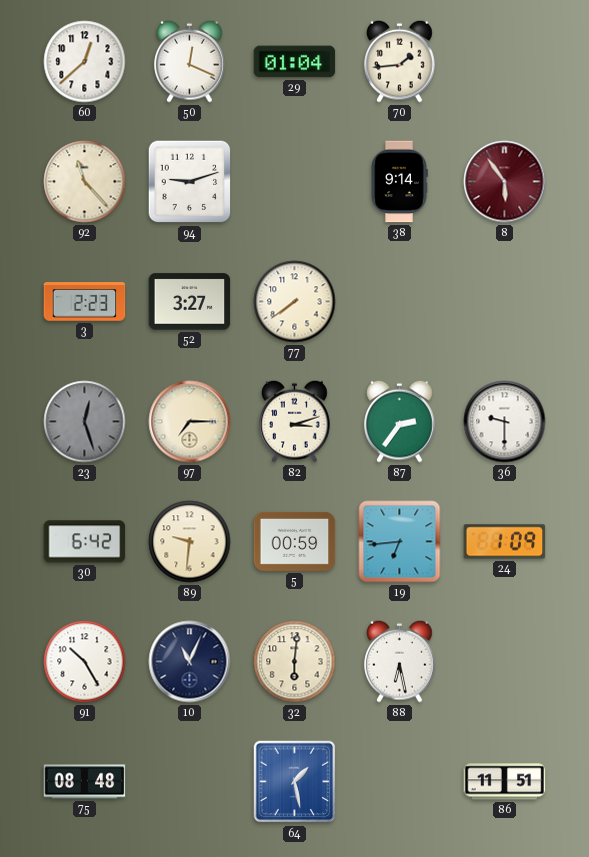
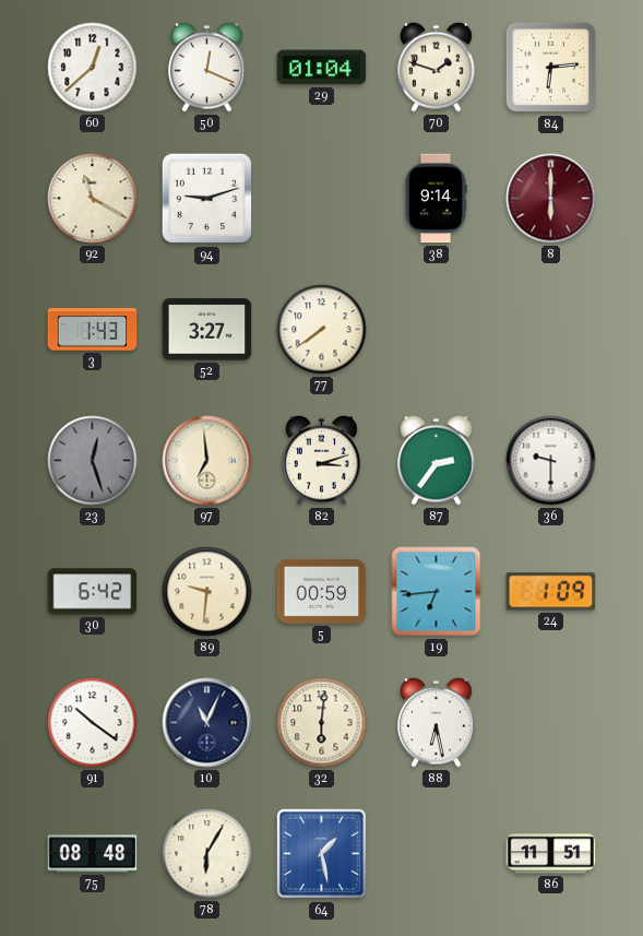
70: 1:44 -> 1:48
84: none -> 6:14
92: 11:23 -> 11:20
8: 5:54 -> 6:00
3: 2:23 -> 1:43
97: 7:15 -> 6:59
91: 10:25 -> 10:21
78: none -> 6:05
